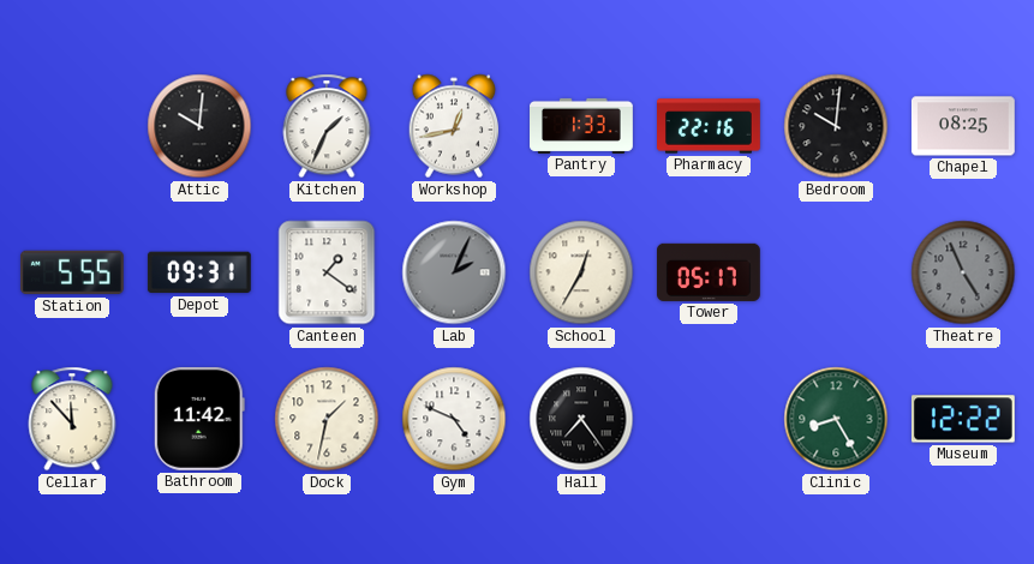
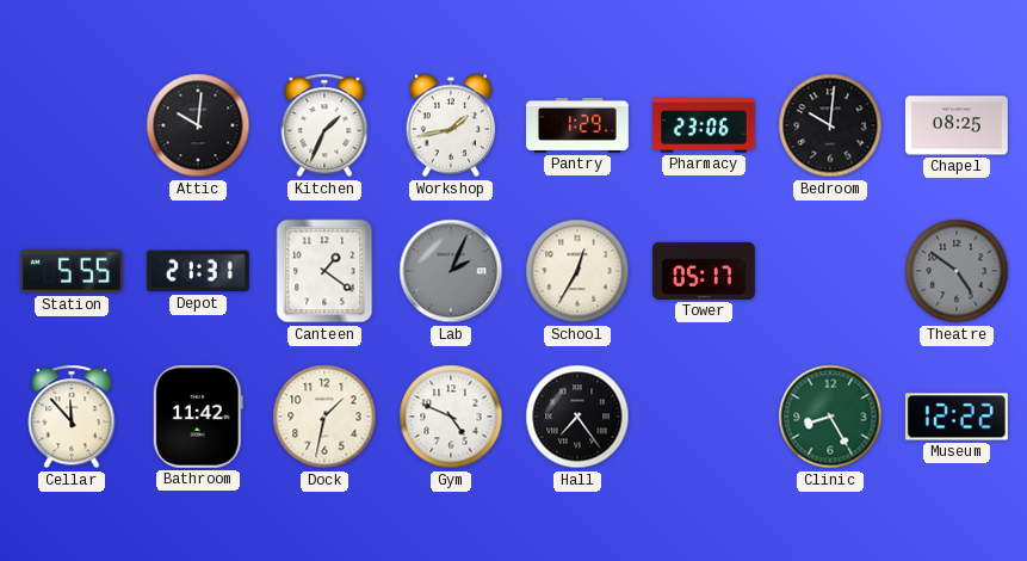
Workshop: 12:43 -> 1:43
Pantry: 1:33 -> 1:29
Pharmacy: 22:16 -> 23:06
Depot: 09:31 -> 21:31
Theatre: 4:56 -> 4:51
